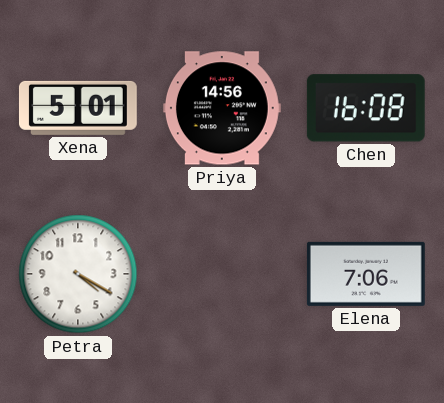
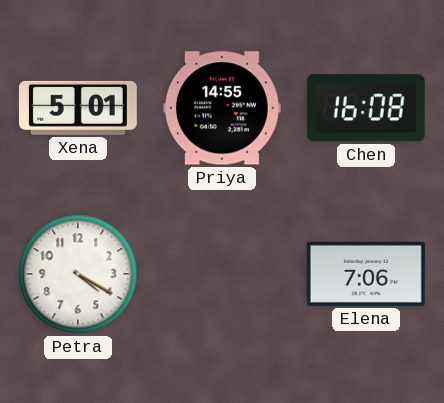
Priya: 14:56 -> 14:55
